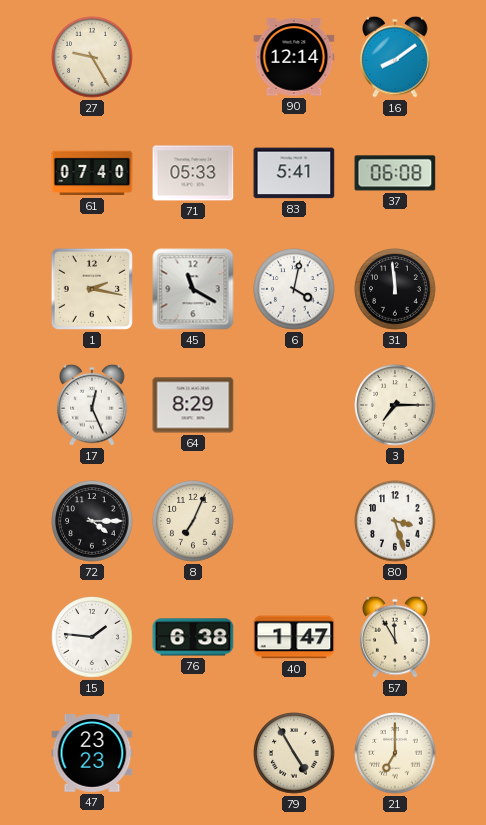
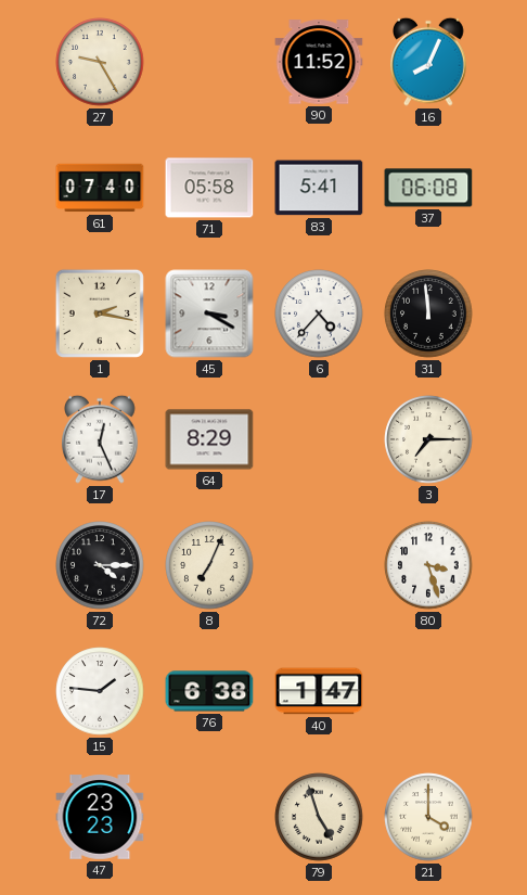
90: 12:14 -> 11:52
16: 8:09 -> 8:04
71: 05:33 -> 05:58
45: 11:20 -> 3:20
6: 4:02 -> 4:37
57: 11:55 -> none
79: 4:55 -> 4:57
21: 7:00 -> 4:00
